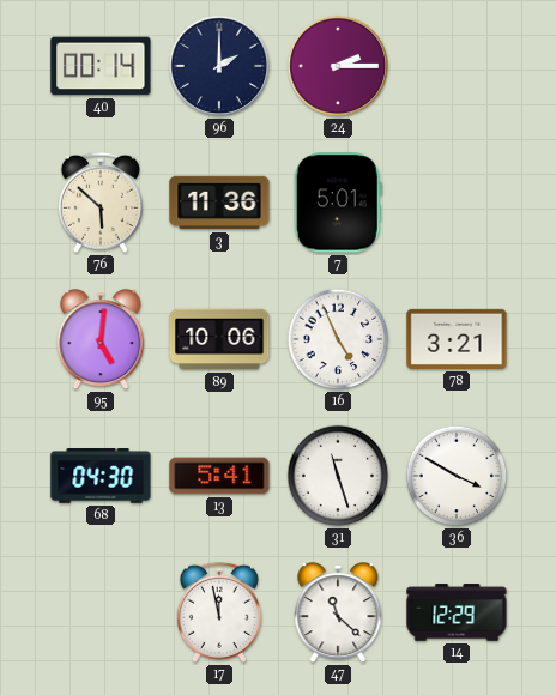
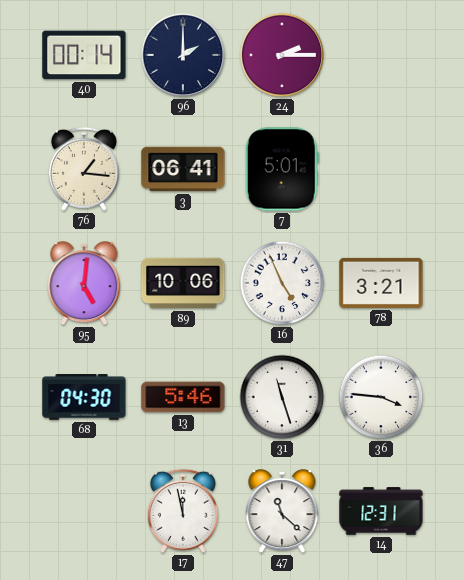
76: 5:52 -> 1:16
3: 11:36 -> 06:41
13: 5:41 -> 5:46
36: 3:50 -> 3:46
14: 12:29 -> 12:31
